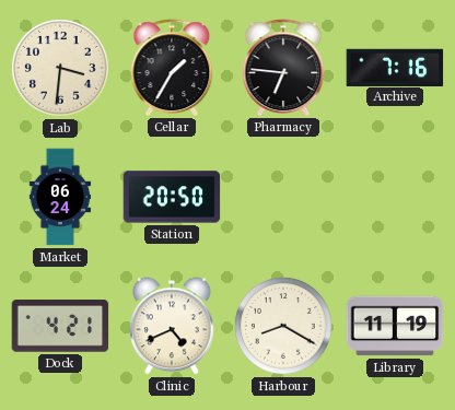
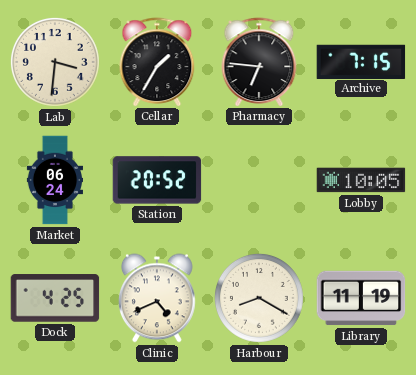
Archive: 7:16 -> 7:15
Station: 20:50 -> 20:52
Lobby: none -> 10:05
Dock: 4:21 -> 4:25
